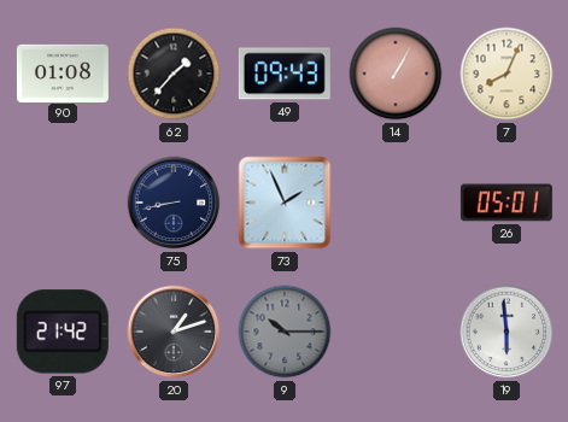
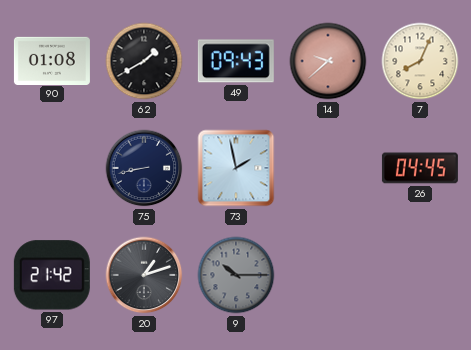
62: 1:37 -> 1:40
14: 1:05 -> 9:38
73: 1:56 -> 1:58
26: 05:01 -> 04:45
19: 5:59 -> none
